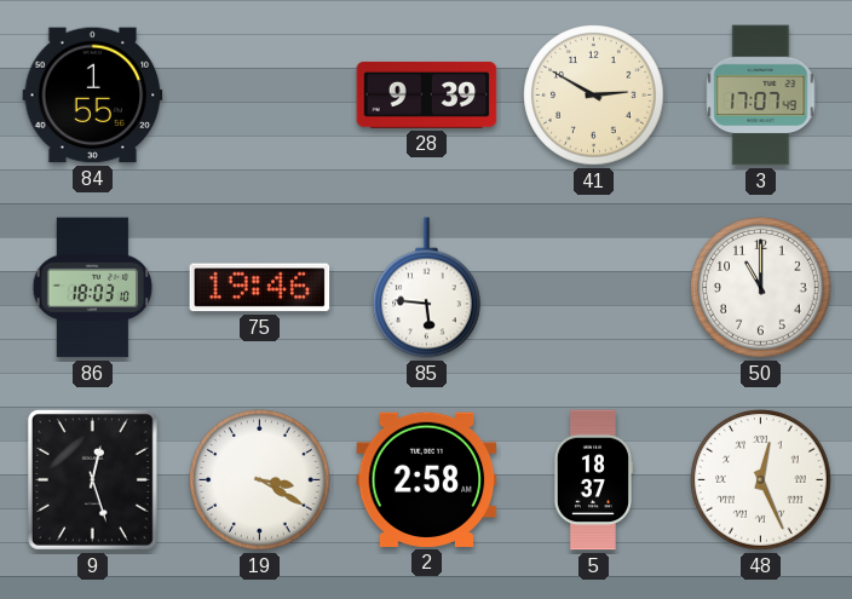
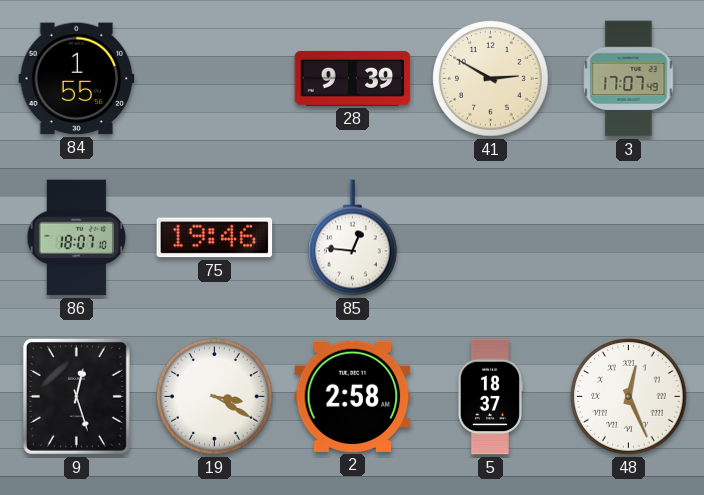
86: 18:03 -> 18:07
85: 5:46 -> 12:46
50: 11:00 -> none
